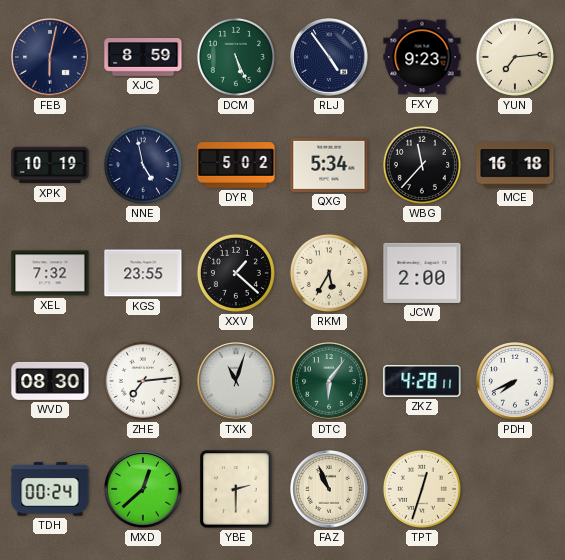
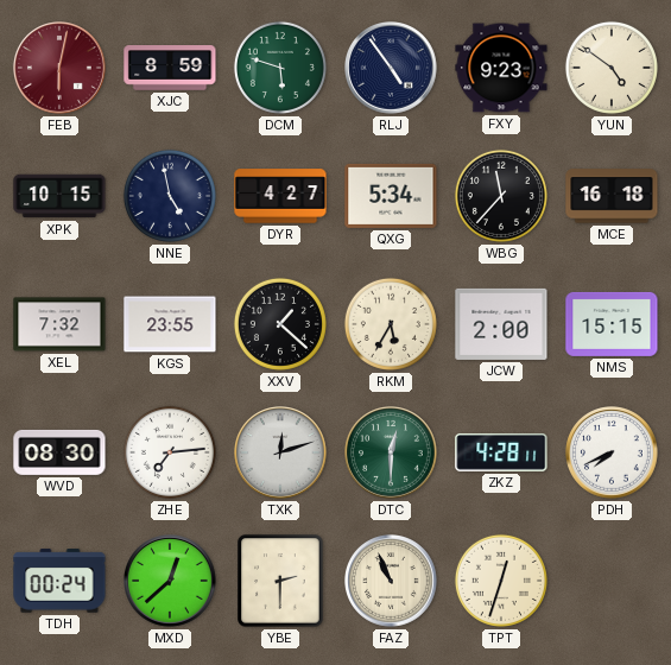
FEB dial: navy -> burgundy
DCM: 5:26 -> 5:48
YUN: 7:14 -> 4:51
XPK: 10:19 -> 10:15
DYR: 5:02 -> 4:27
NMS: none -> 15:15
TXK: 11:03 -> 12:12
DTC: 6:06 -> 12:30
